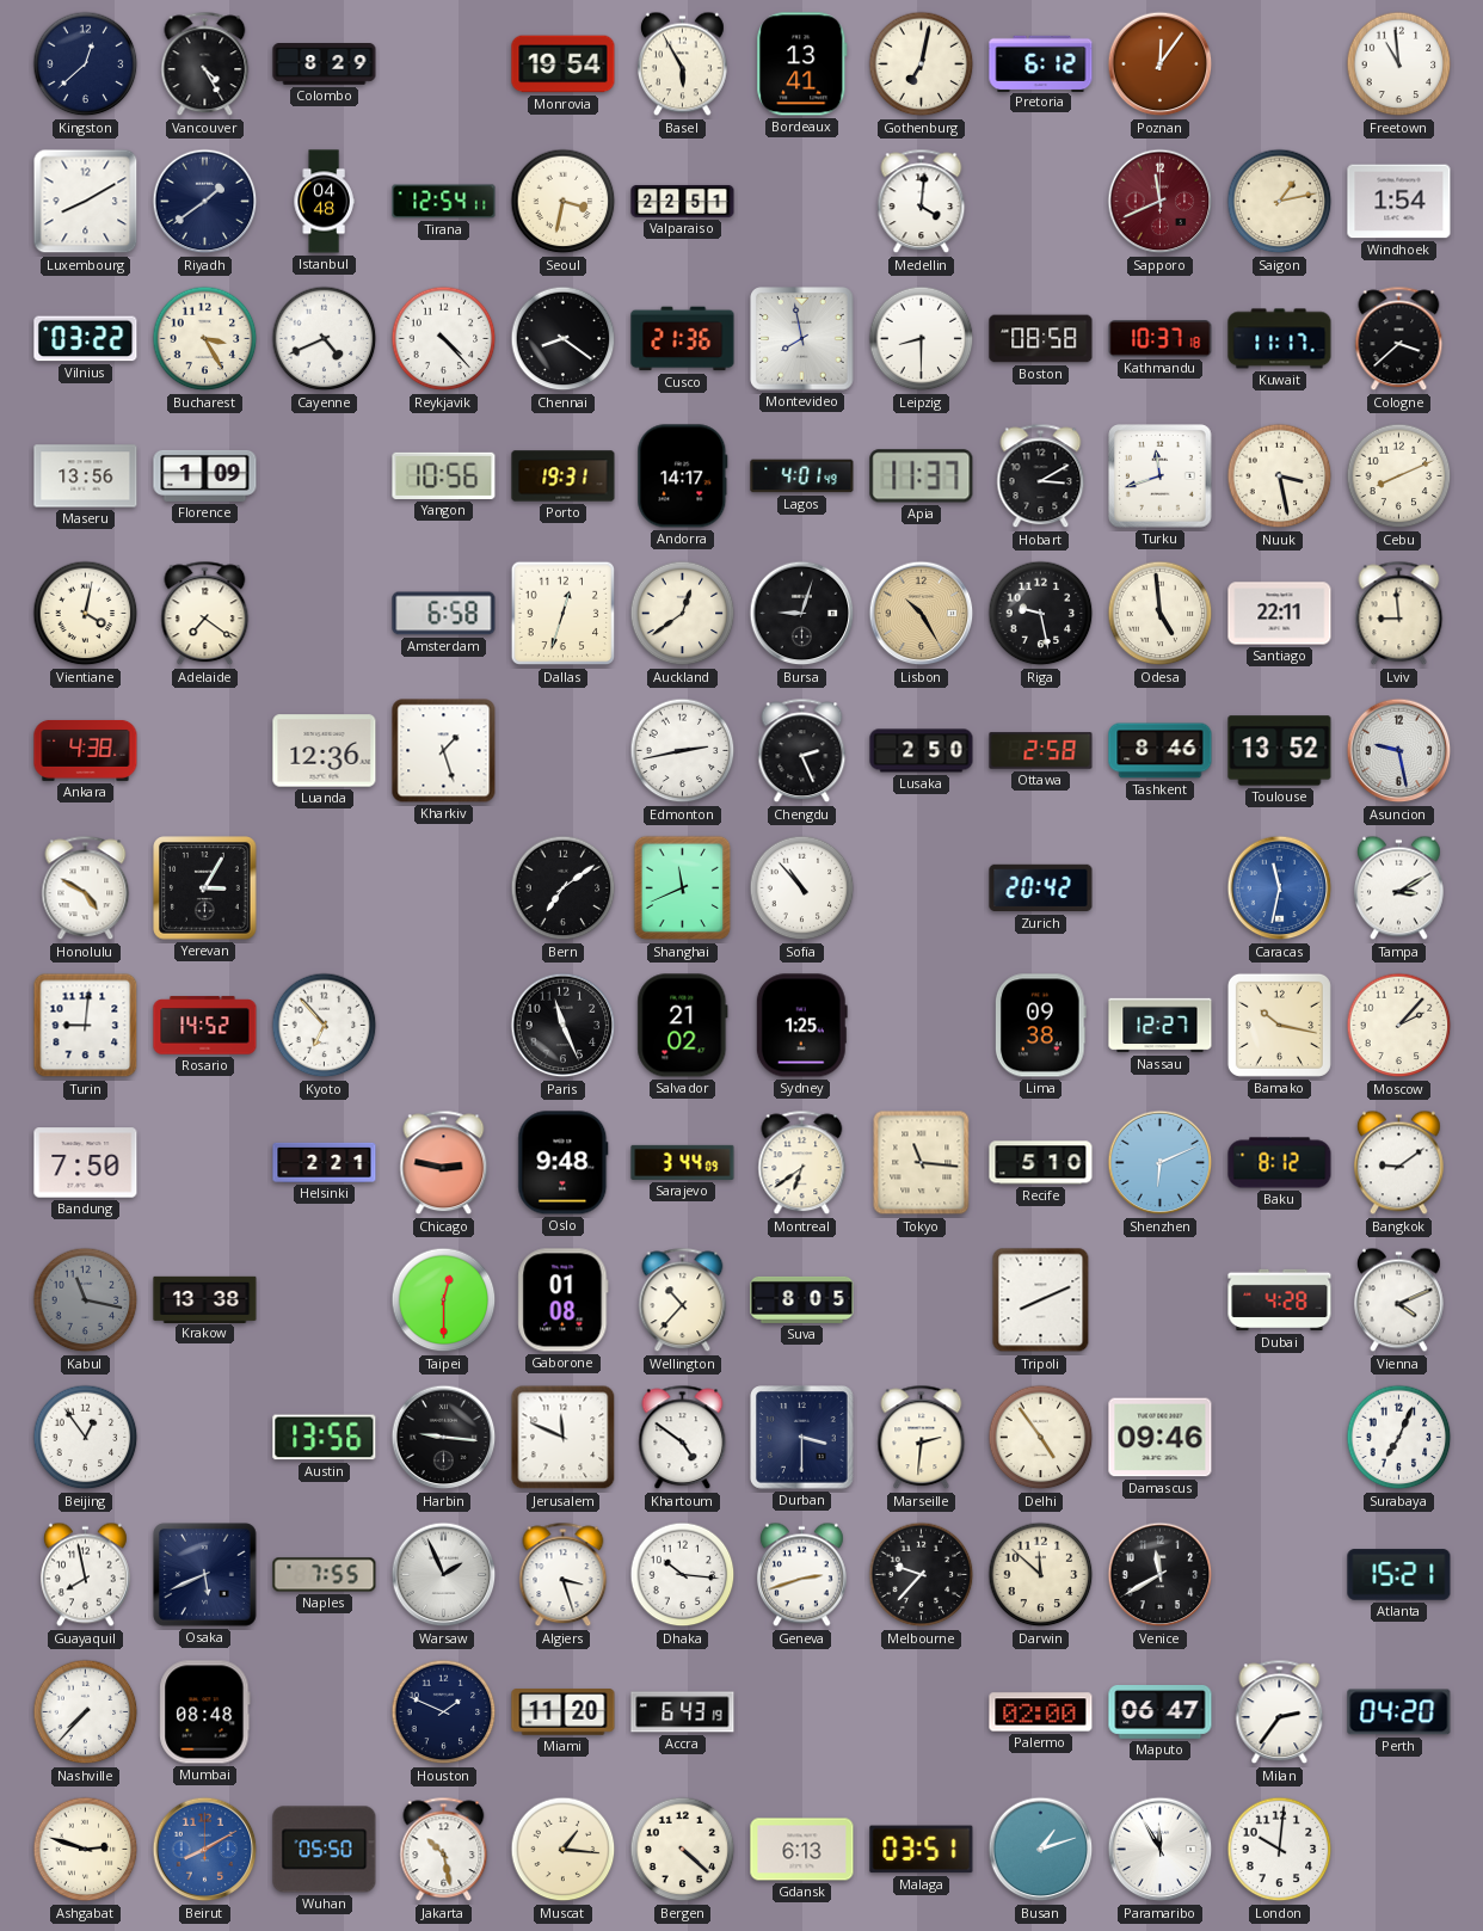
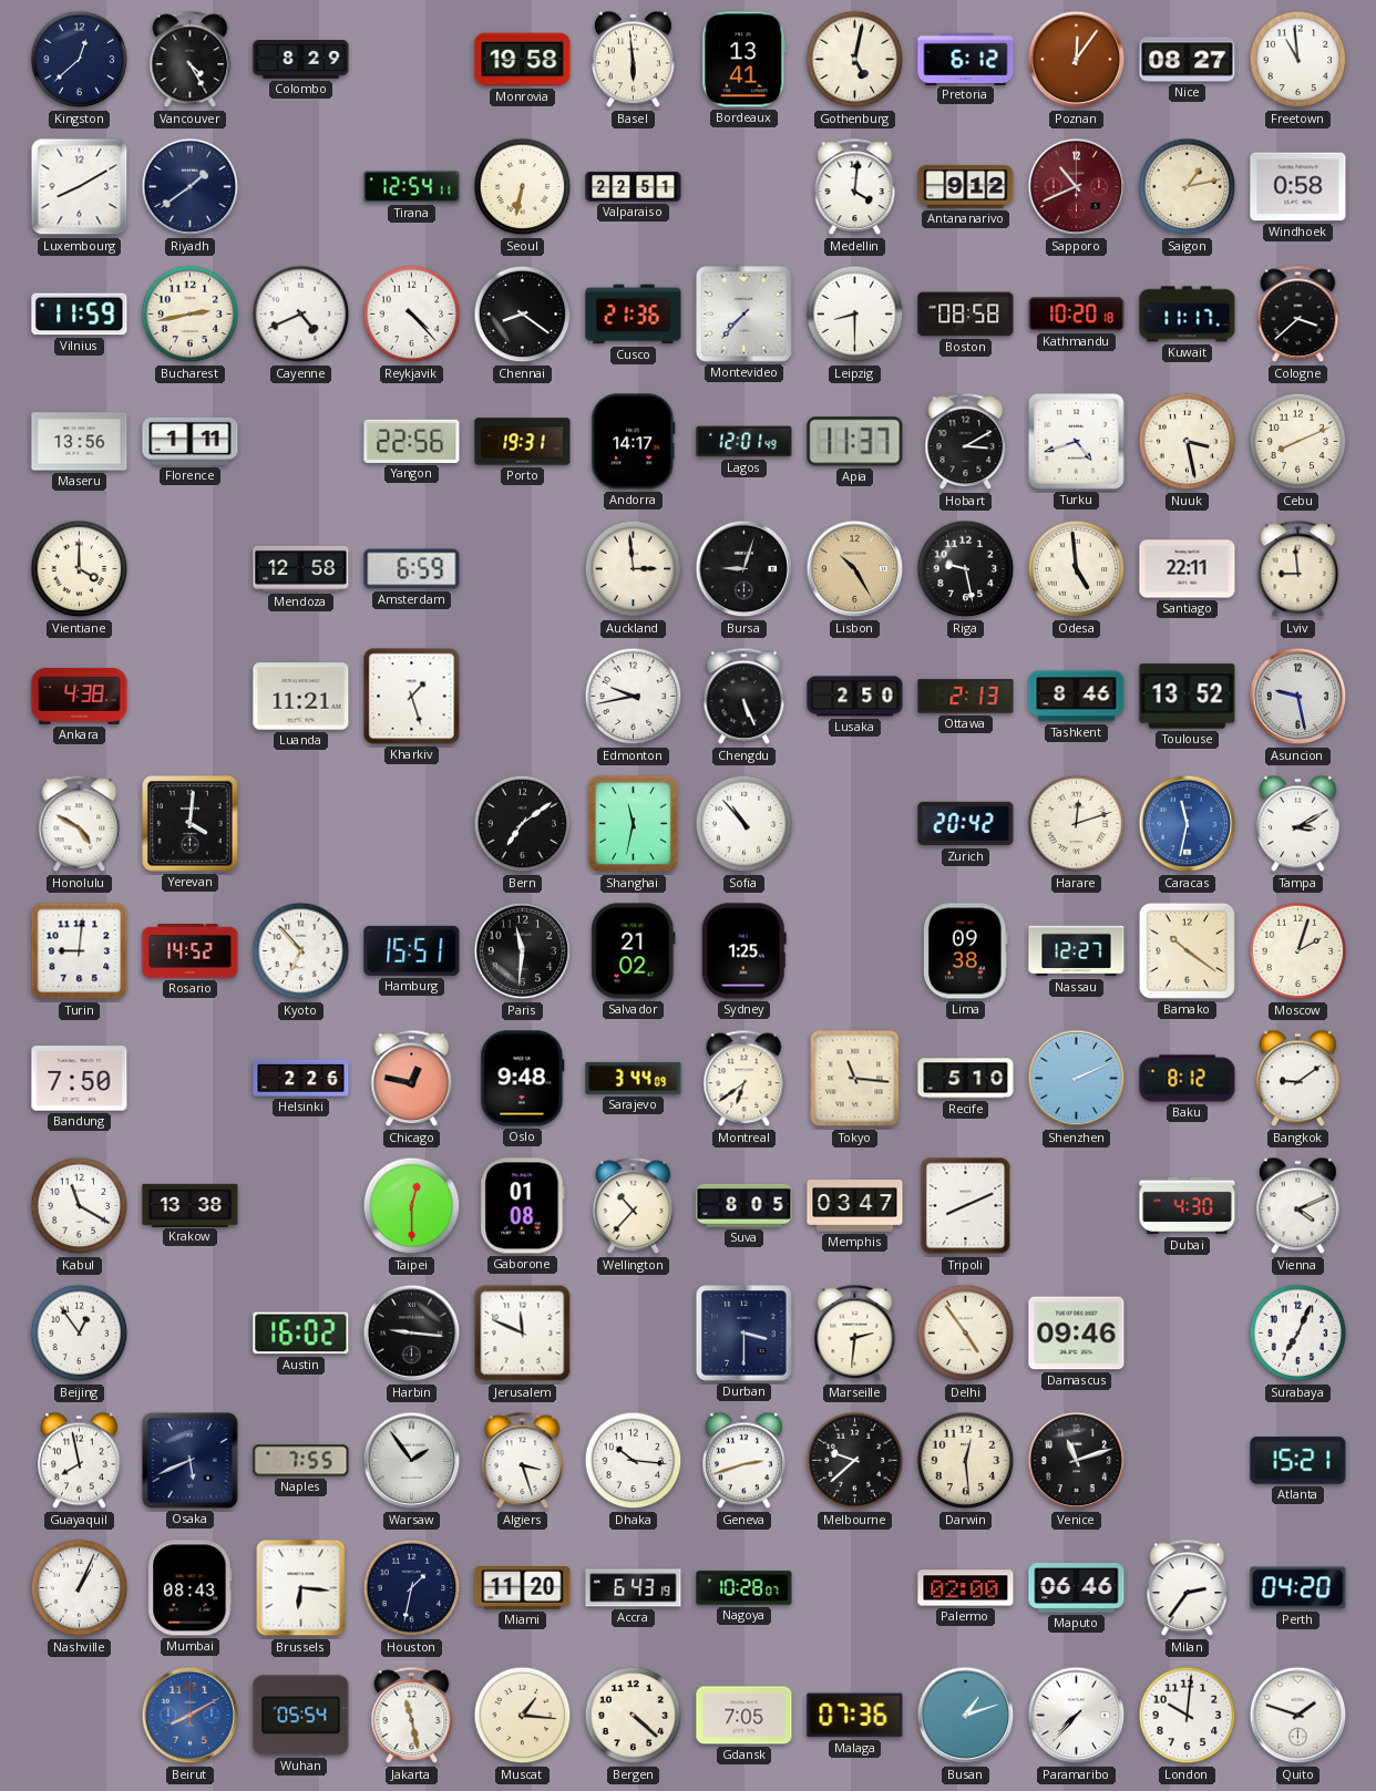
Monrovia: 19:54 -> 19:58
Basel: 5:55 -> 5:59
Gothenburg: 7:02 -> 5:02
Nice: none -> 08:27
Istanbul: 04:48 -> none
Seoul: 3:32 -> 6:32
Antananarivo: none -> 9:12
Sapporo: 11:41 -> 10:41
Windhoek: 1:54 -> 0:58
Vilnius: 03:22 -> 11:59
Bucharest: 3:25 -> 2:43
Montevideo: 7:58 -> 7:37
Kathmandu: 10:37 -> 10:20
Florence: 1:09 -> 1:11
Yangon: 10:56 -> 22:56
Lagos: 4:01 -> 12:01
Turku: 11:42 -> 4:42
Vientiane: 4:02 -> 4:00
Adelaide: 7:21 -> none
Mendoza: none -> 12:58
Amsterdam: 6:58 -> 6:59
Dallas: 12:33 -> none
Auckland: 12:39 -> 2:59
Luanda: 12:36 -> 11:21
Edmonton: 2:43 -> 9:43
Chengdu: 2:26 -> 5:26
Ottawa: 2:58 -> 2:13
Yerevan: 3:05 -> 4:01
Shanghai: 11:41 -> 11:32
Harare: none -> 12:12
Hamburg: none -> 15:51
Paris: 11:26 -> 11:31
Bamako: 10:17 -> 10:21
Moscow: 2:07 -> 2:03
Helsinki: 2:21 -> 2:26
Chicago: 2:47 -> 12:47
Shenzhen: 6:11 -> 2:11
Kabul: 11:17 -> 11:20
Kabul dial: grey -> white
Memphis: none -> 03:47
Dubai: 4:28 -> 4:30
Austin: 13:56 -> 16:02
Khartoum: 4:51 -> none
Warsaw: 1:56 -> 1:54
Melbourne: 9:37 -> 9:38
Darwin: 11:52 -> 12:29
Venice: 11:40 -> 11:12
Nashville: 7:37 -> 1:04
Mumbai: 08:48 -> 08:43
Brussels: none -> 6:16
Houston: 1:49 -> 1:32
Nagoya: none -> 10:28
Maputo: 06:47 -> 06:46
Ashgabat: 2:48 -> none
Wuhan: 05:50 -> 05:54
Jakarta: 10:28 -> 11:28
Gdansk: 6:13 -> 7:05
Malaga: 03:51 -> 07:36
Paramaribo: 11:55 -> 7:37
Quito: none -> 1:48
